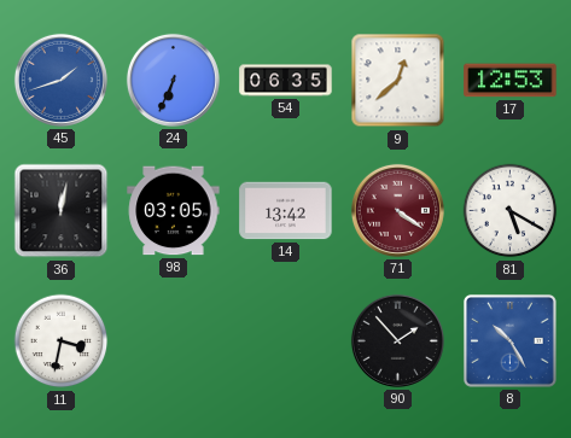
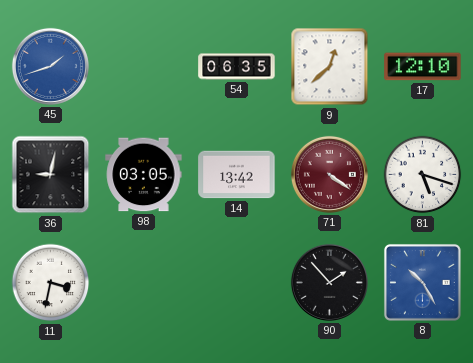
24: 6:34 -> none
17: 12:53 -> 12:10
36: 12:02 -> 9:02
81: 5:20 -> 5:18
